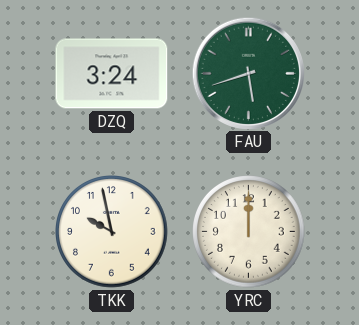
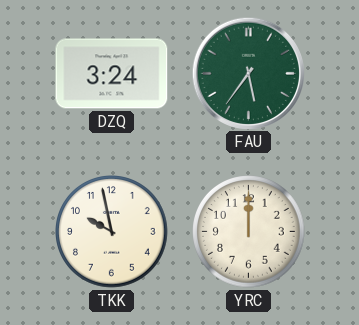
FAU: 5:42 -> 5:36
